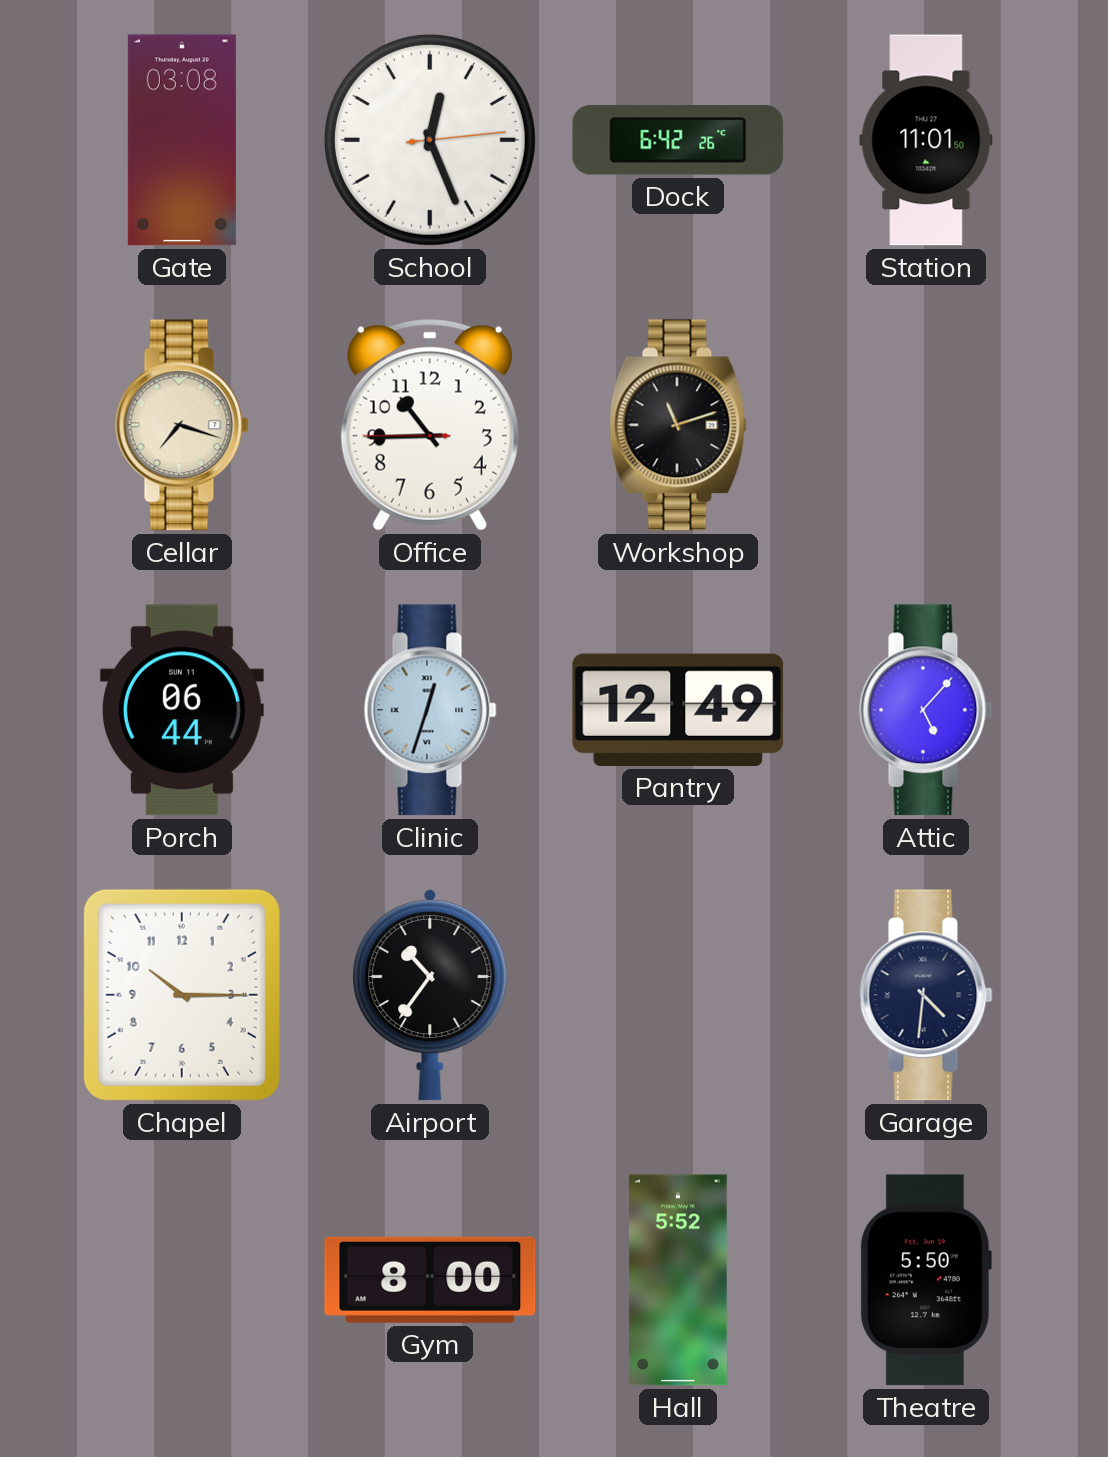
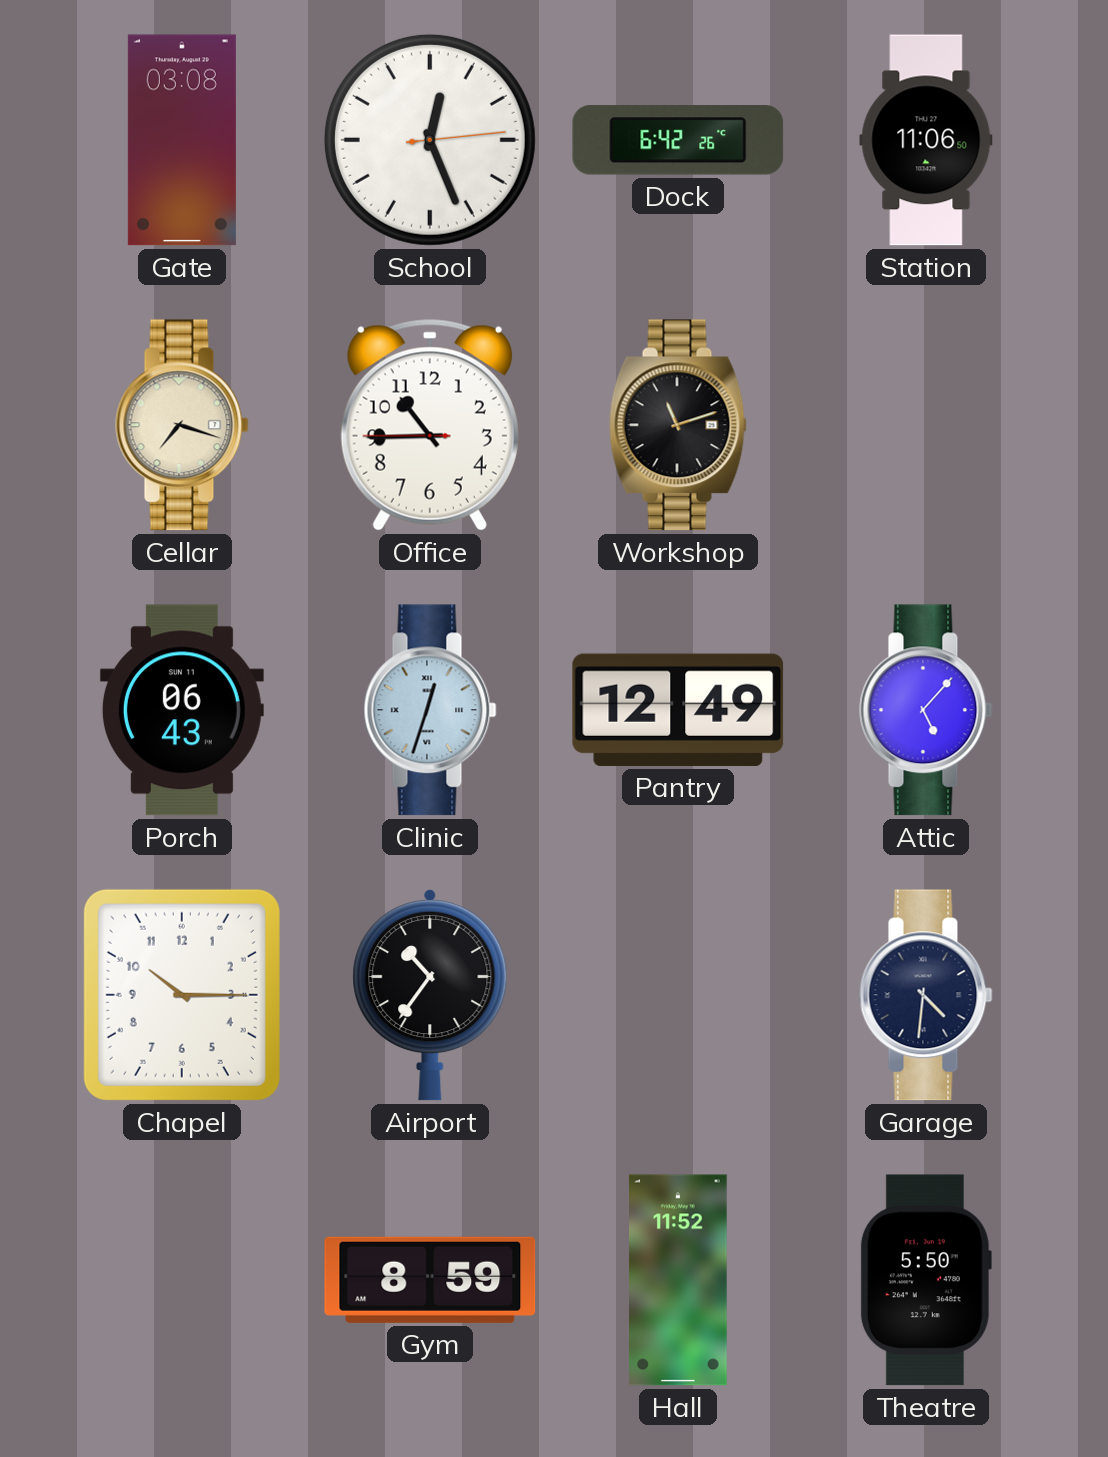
Station: 11:01 -> 11:06
Porch: 06:44 -> 06:43
Gym: 8:00 -> 8:59
Hall: 5:52 -> 11:52
